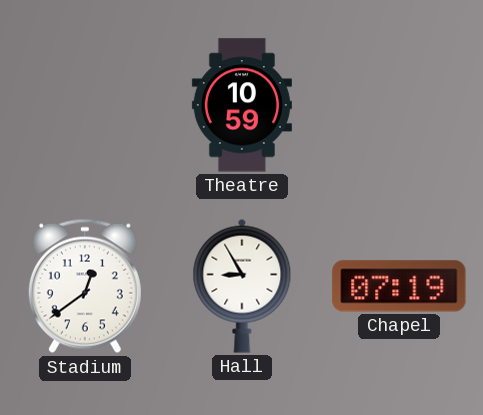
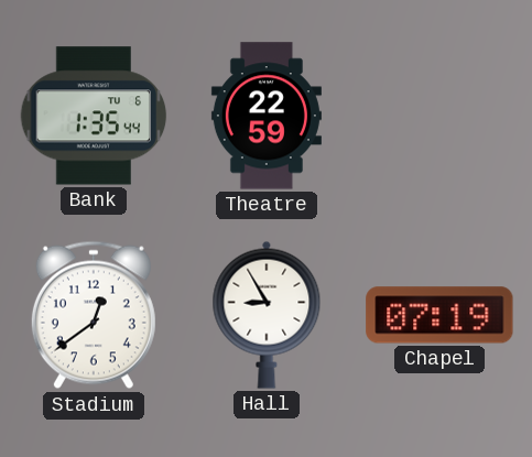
Bank: none -> 1:35
Theatre: 10:59 -> 22:59
